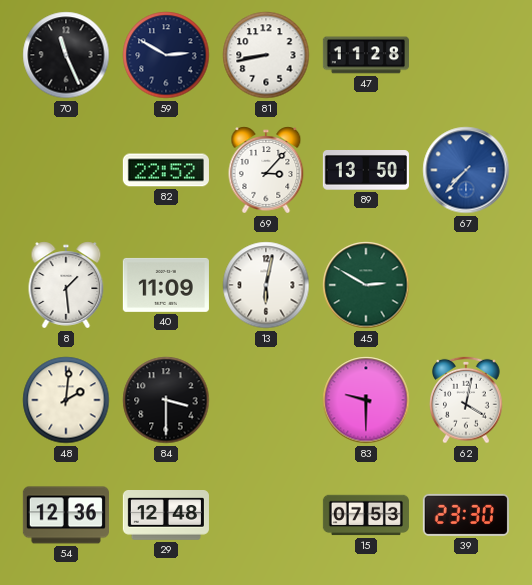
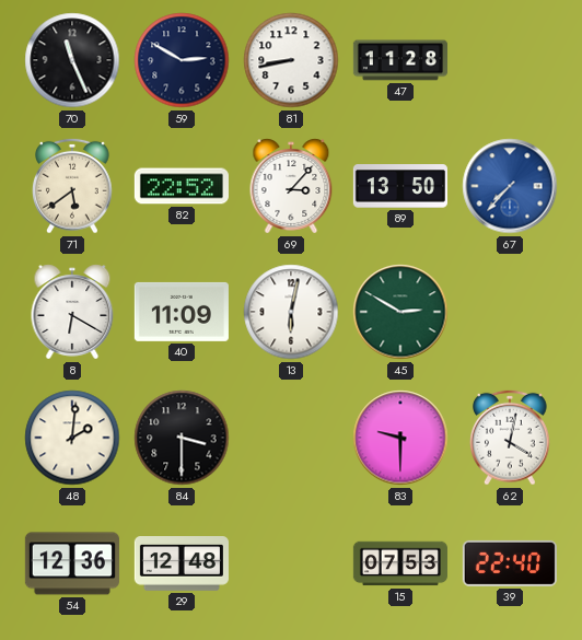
71: none -> 5:39
8: 1:29 -> 6:20
39: 23:30 -> 22:40
